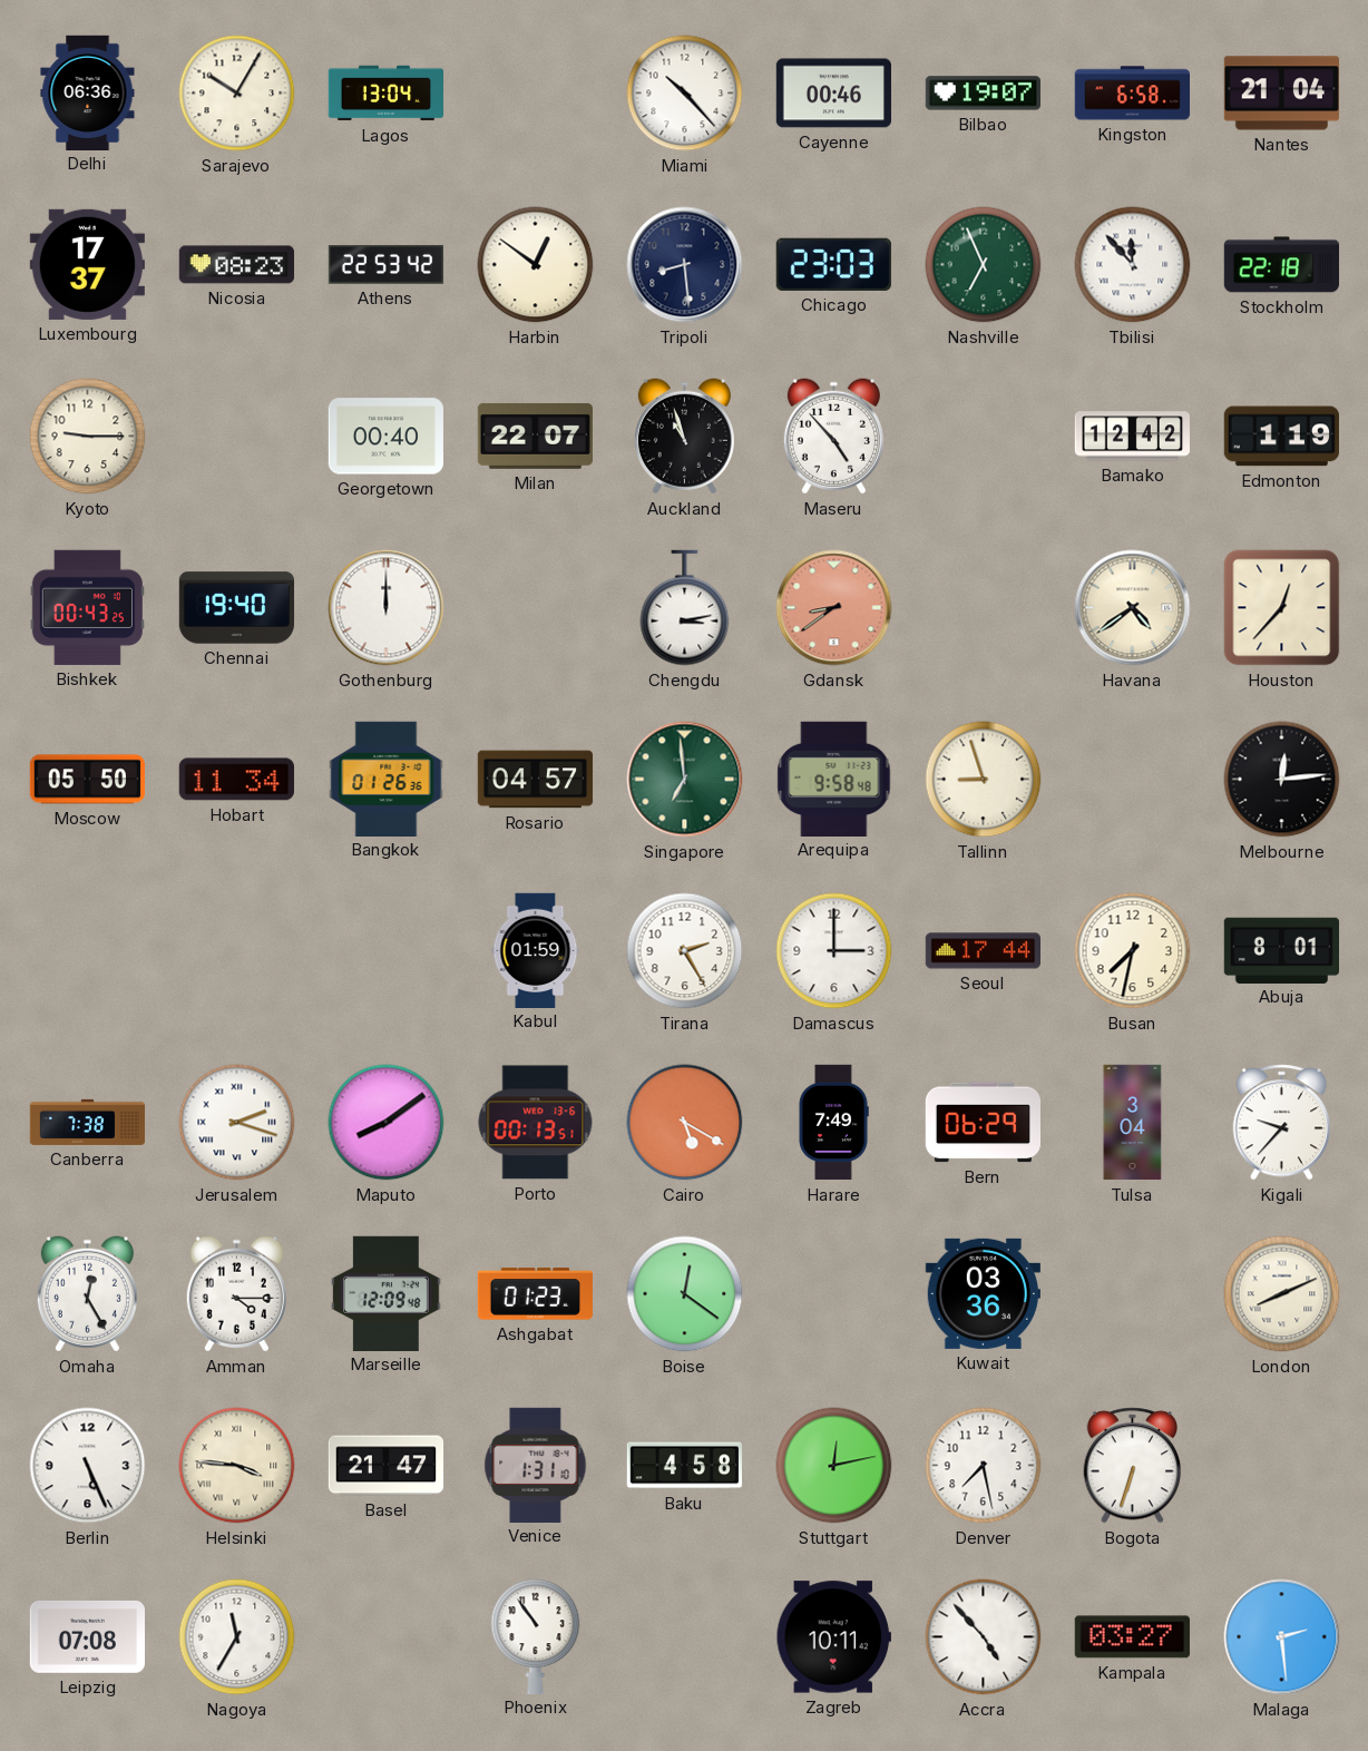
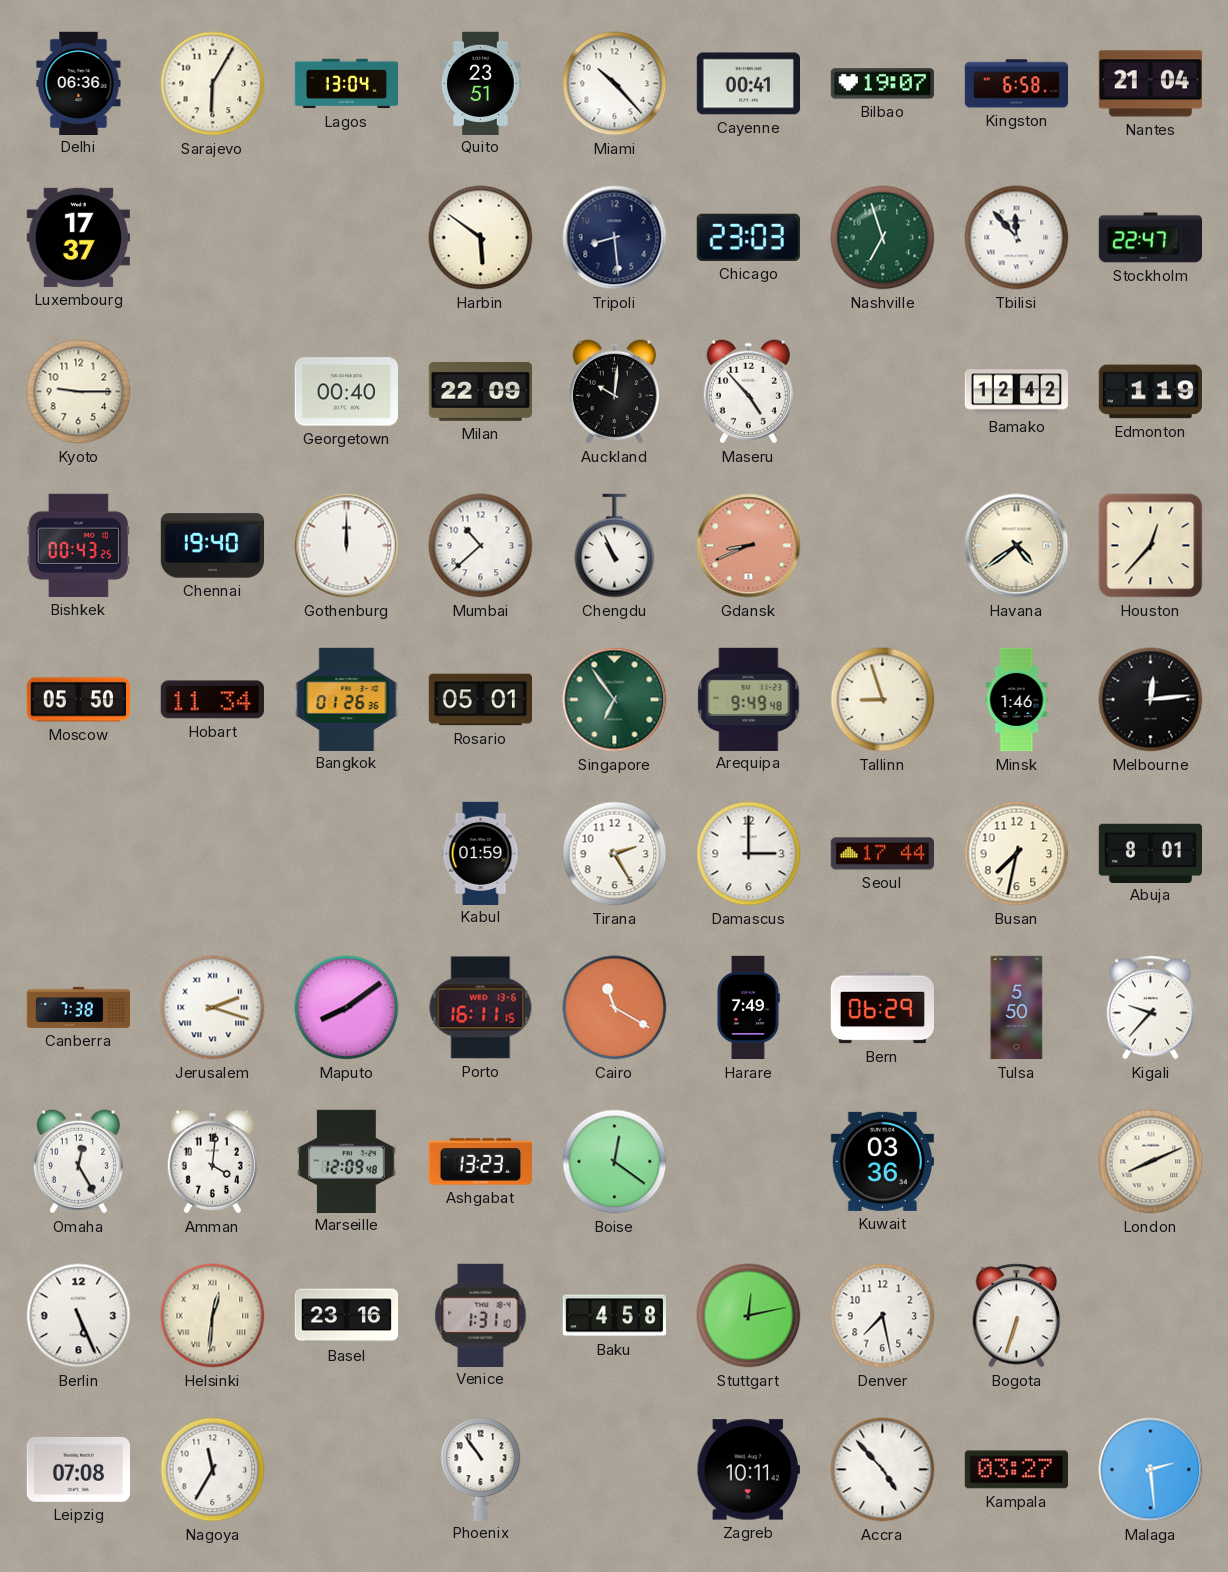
Sarajevo: 10:05 -> 6:05
Quito: none -> 23:51
Cayenne: 00:46 -> 00:41
Nicosia: 08:23 -> none
Athens: 22:53 -> none
Harbin: 12:51 -> 5:51
Nashville: 6:56 -> 6:57
Stockholm: 22:18 -> 22:47
Milan: 22:07 -> 22:09
Auckland: 10:57 -> 10:01
Mumbai: none -> 10:38
Chengdu: 3:13 -> 10:56
Gdansk: 8:39 -> 8:41
Rosario: 04:57 -> 05:01
Singapore: 6:59 -> 6:54
Arequipa: 9:58 -> 9:49
Minsk: none -> 1:46
Porto: 00:13 -> 16:11
Cairo: 5:20 -> 11:20
Tulsa: 3:04 -> 5:50
Amman: 4:15 -> 4:01
Ashgabat: 01:23 -> 13:23
Helsinki: 3:46 -> 12:31
Basel: 21:47 -> 23:16
